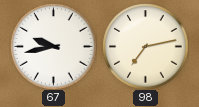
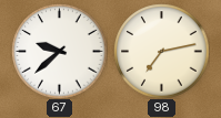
67: 9:43 -> 9:38
